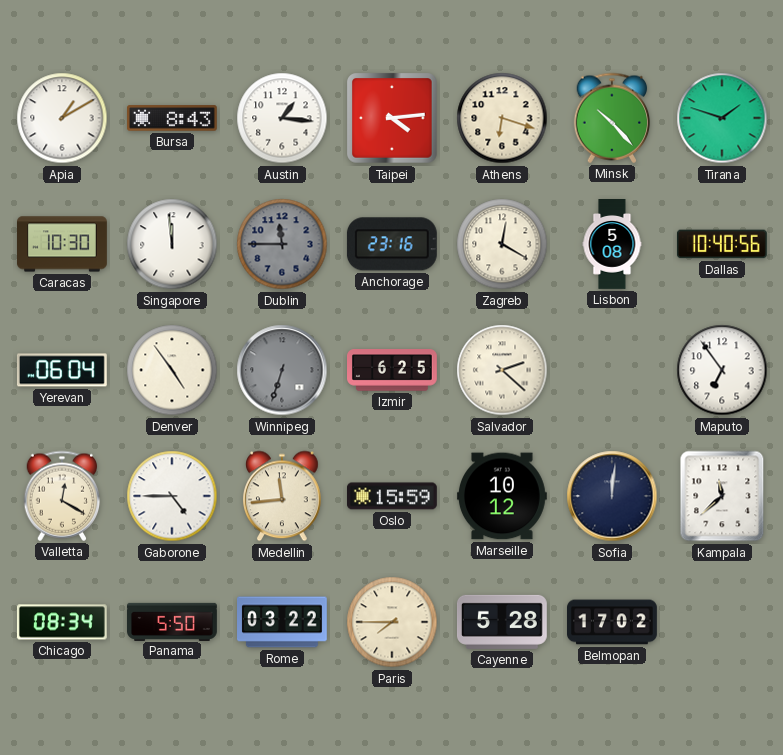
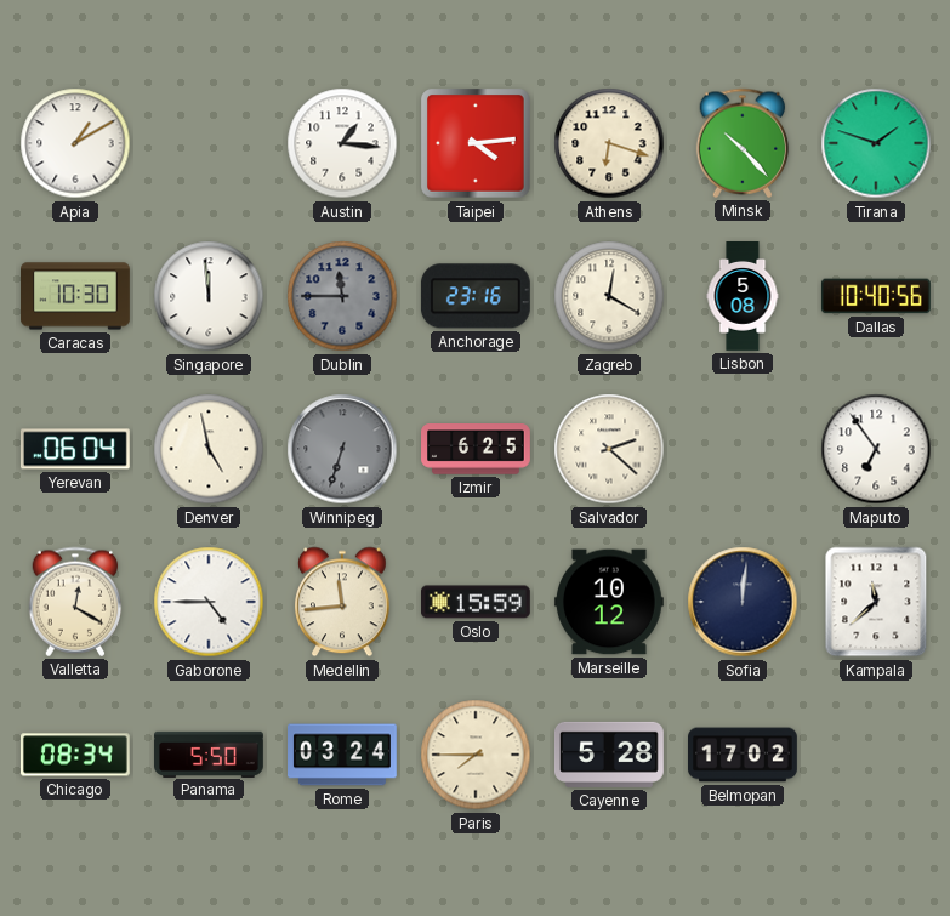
Bursa: 8:43 -> none
Denver: 4:54 -> 4:58
Rome: 03:22 -> 03:24
